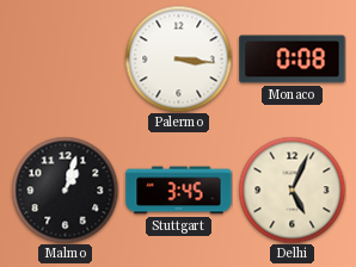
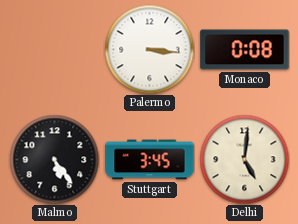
Malmo: 1:03 -> 5:24
Delhi: 5:04 -> 5:01
